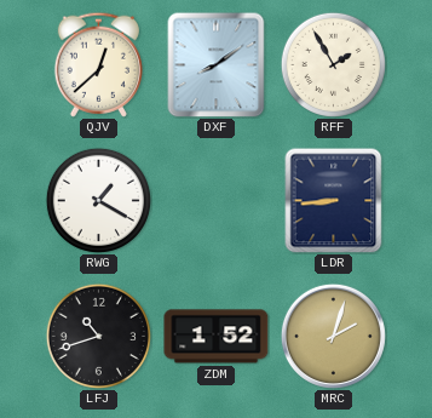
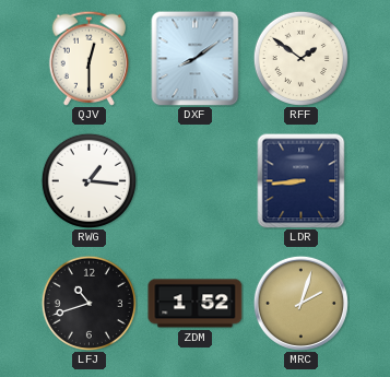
QJV: 12:38 -> 12:30
RFF: 1:55 -> 1:51
RWG: 1:20 -> 1:16
